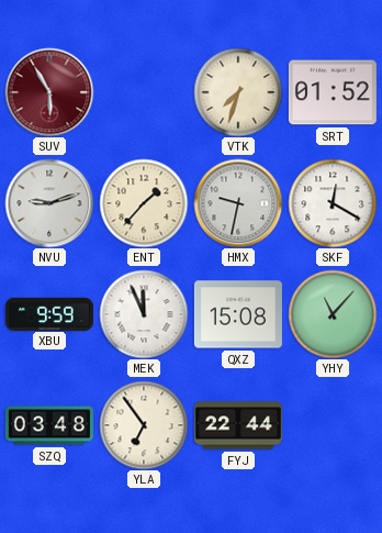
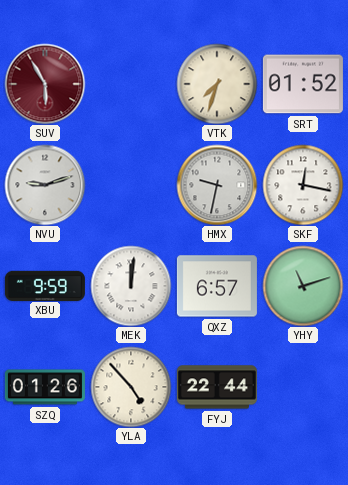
ENT: 1:37 -> none
SKF: 12:20 -> 12:17
MEK: 11:56 -> 12:01
QXZ: 15:08 -> 6:57
YHY: 11:07 -> 11:12
SZQ: 03:48 -> 01:26
YLA: 6:54 -> 4:53
